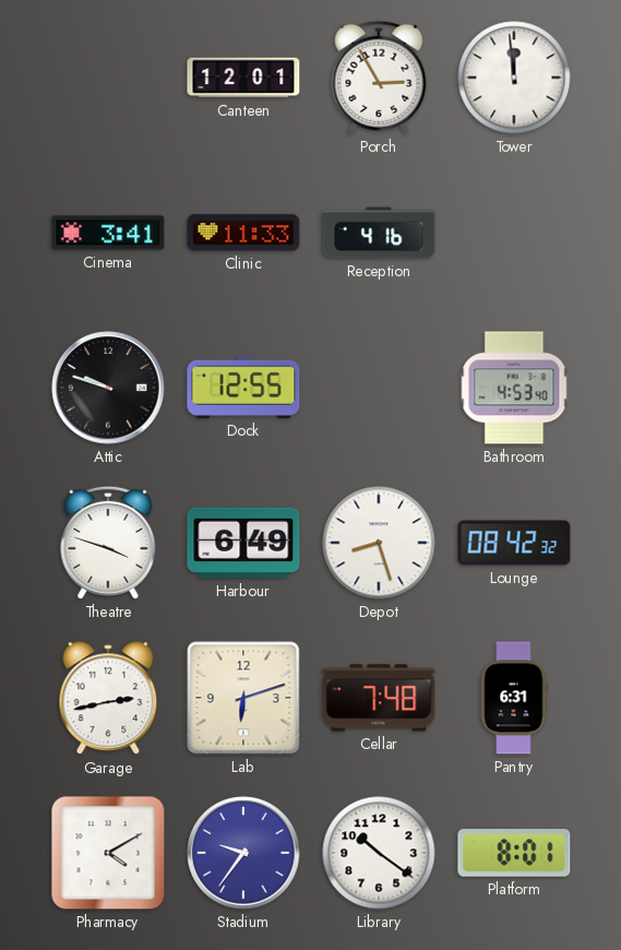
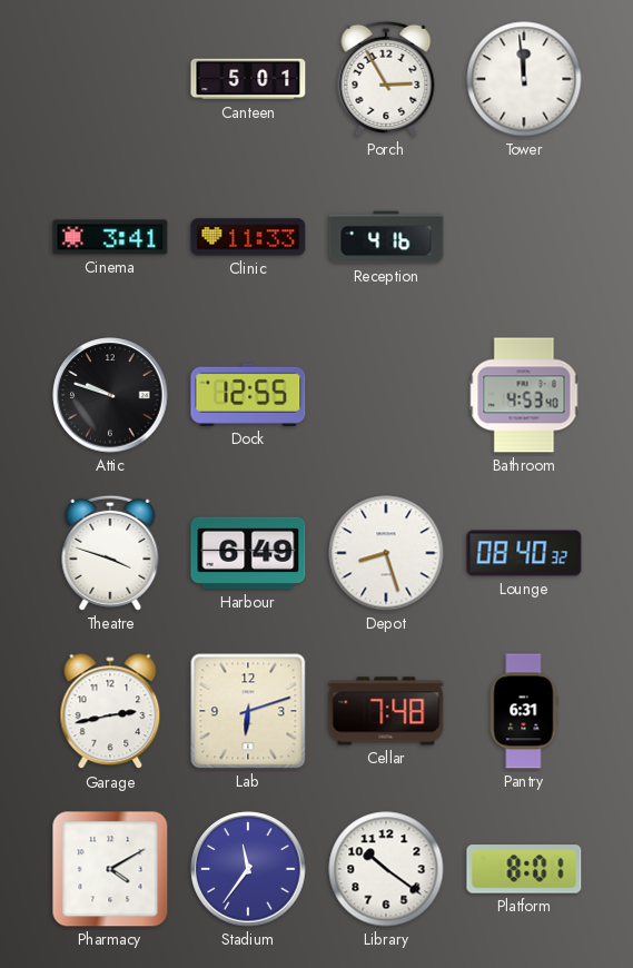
Canteen: 12:01 -> 5:01
Lounge: 08:42 -> 08:40
Stadium: 9:36 -> 11:36
